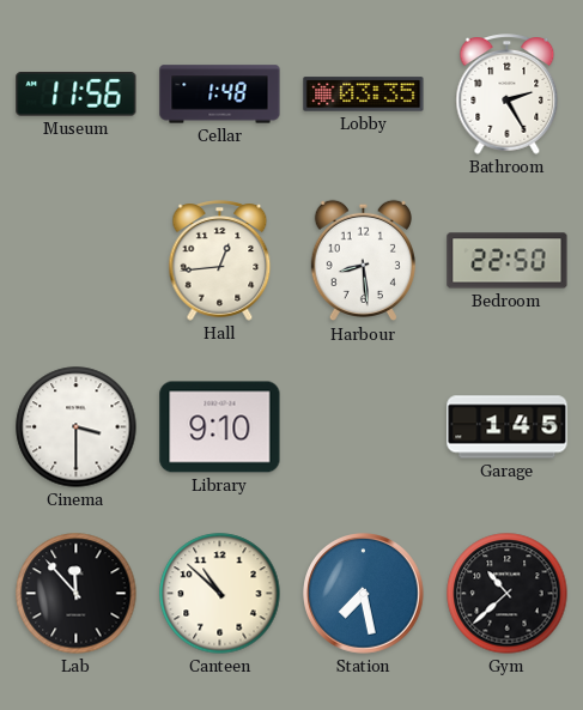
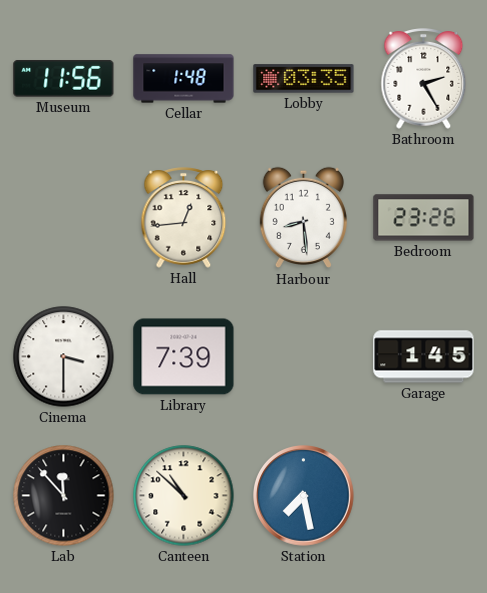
Bedroom: 22:50 -> 23:26
Library: 9:10 -> 7:39
Gym: 10:38 -> none
